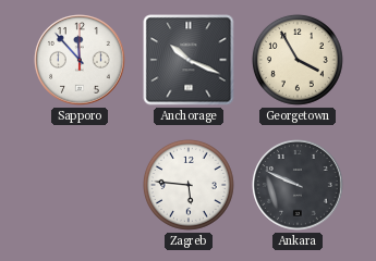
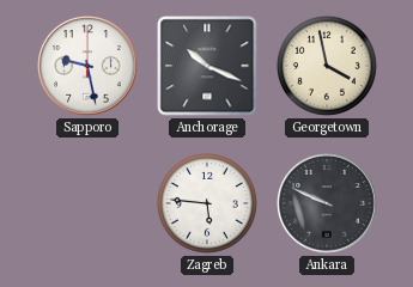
Sapporo: 11:53 -> 9:28
Georgetown: 3:55 -> 3:58
